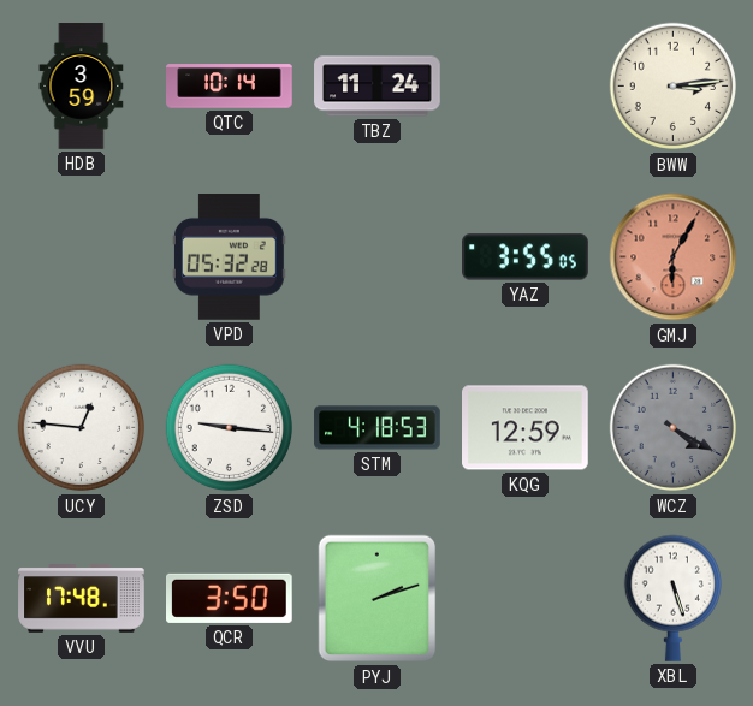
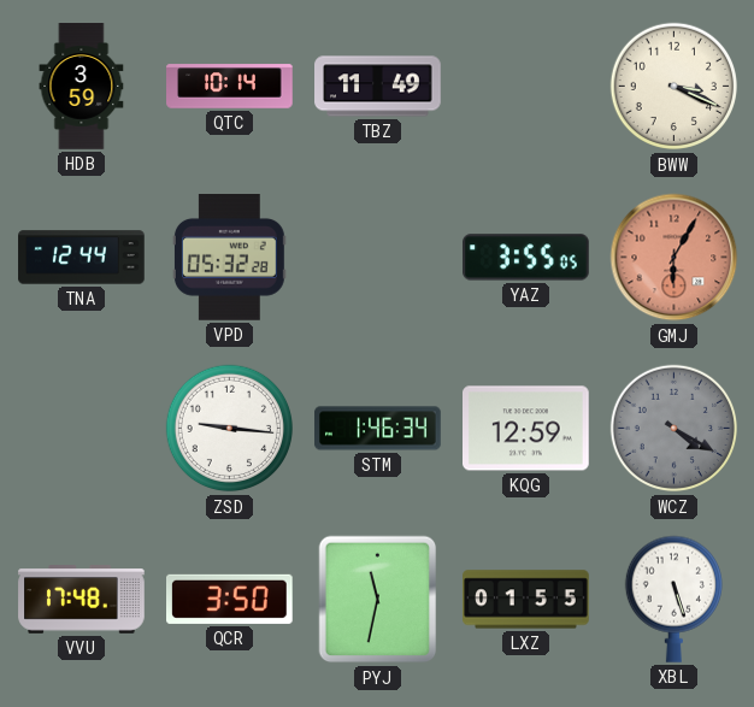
TBZ: 11:24 -> 11:49
BWW: 3:14 -> 3:19
TNA: none -> 12:44
UCY: 12:46 -> none
STM: 4:18 -> 1:46
PYJ: 2:12 -> 11:32
LXZ: none -> 01:55
